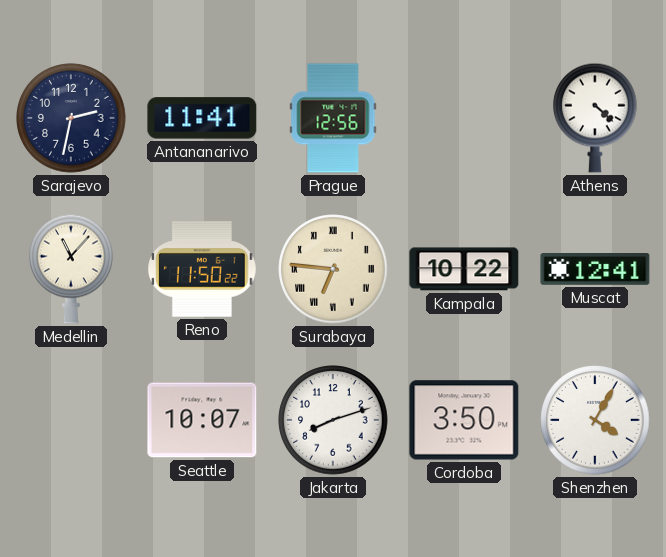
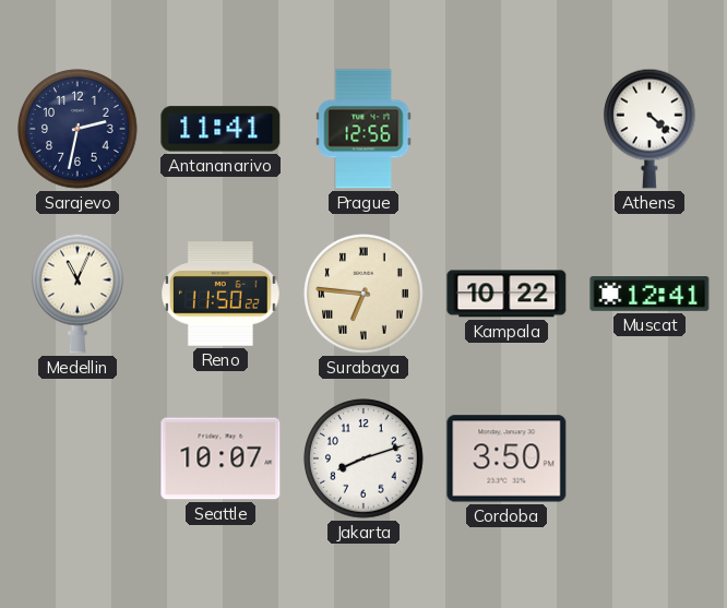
Medellin: 11:07 -> 11:04
Shenzhen: 4:05 -> none
